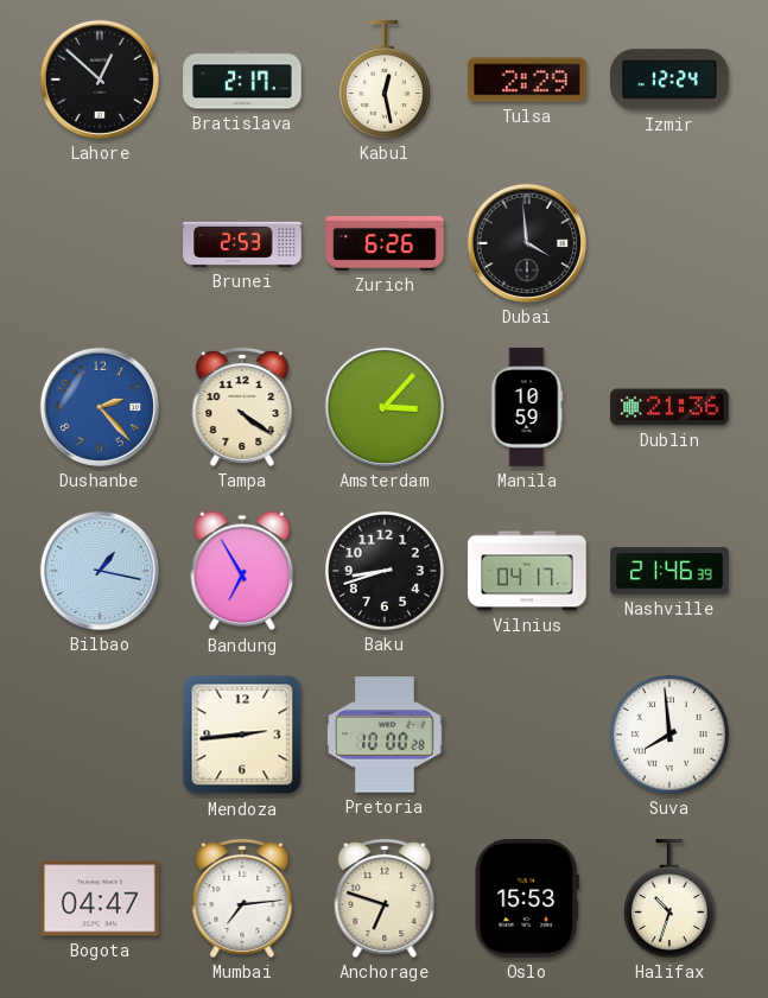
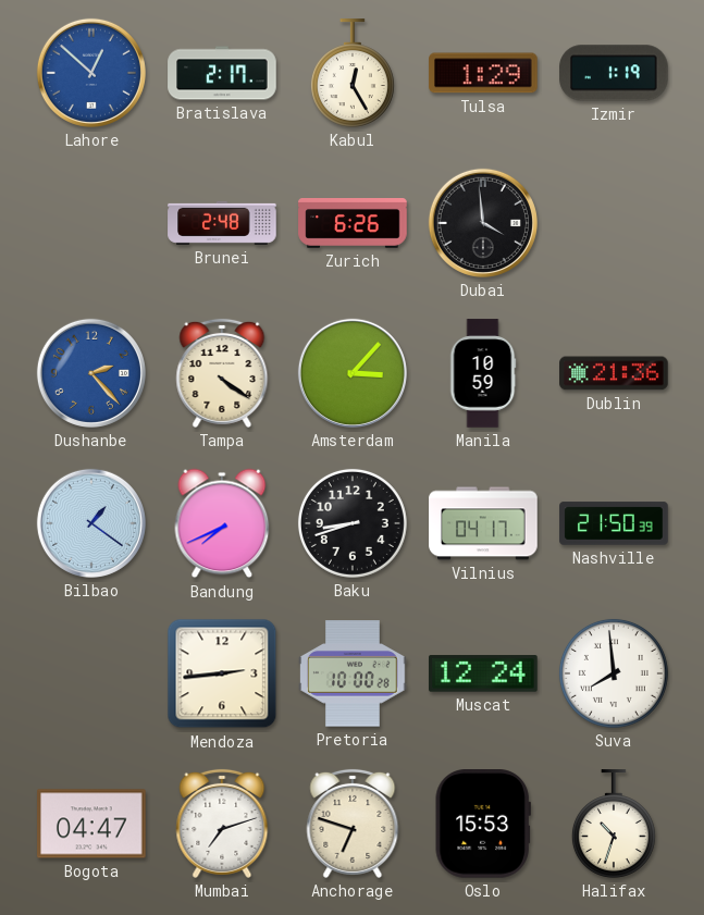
Lahore dial: black -> blue
Kabul: 12:28 -> 12:25
Tulsa: 2:29 -> 1:29
Izmir: 12:24 -> 1:19
Brunei: 2:53 -> 2:48
Bilbao: 1:17 -> 1:21
Bandung: 6:55 -> 7:41
Nashville: 21:46 -> 21:50
Muscat: none -> 12:24
Mumbai: 7:14 -> 7:12
